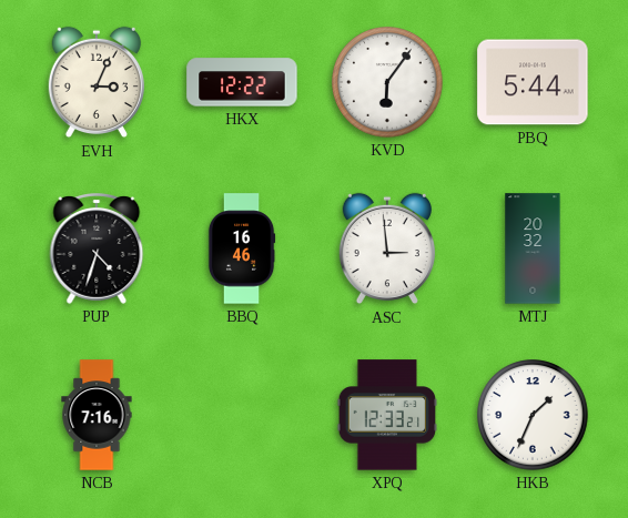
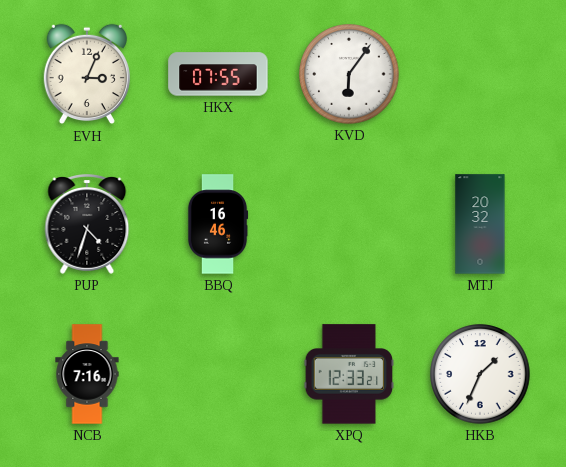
HKX: 12:22 -> 07:55
PBQ: 5:44 -> none
ASC: 2:59 -> none
